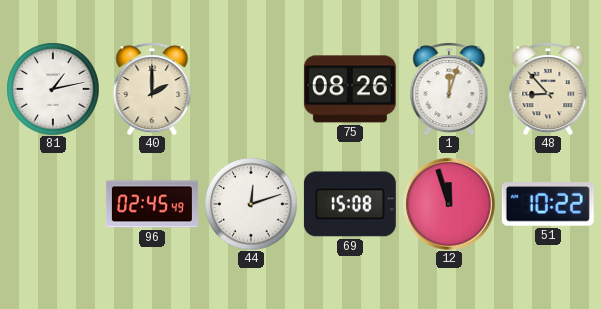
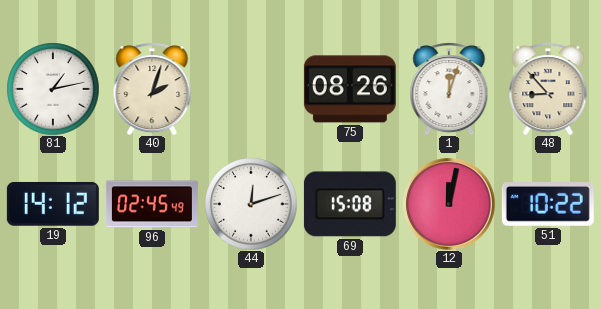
40: 2:00 -> 2:03
19: none -> 14:12
12: 11:57 -> 12:02
